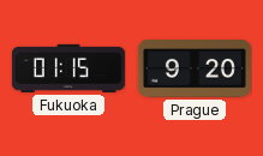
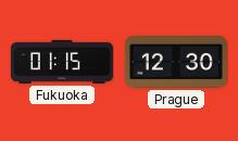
Prague: 9:20 -> 12:30
